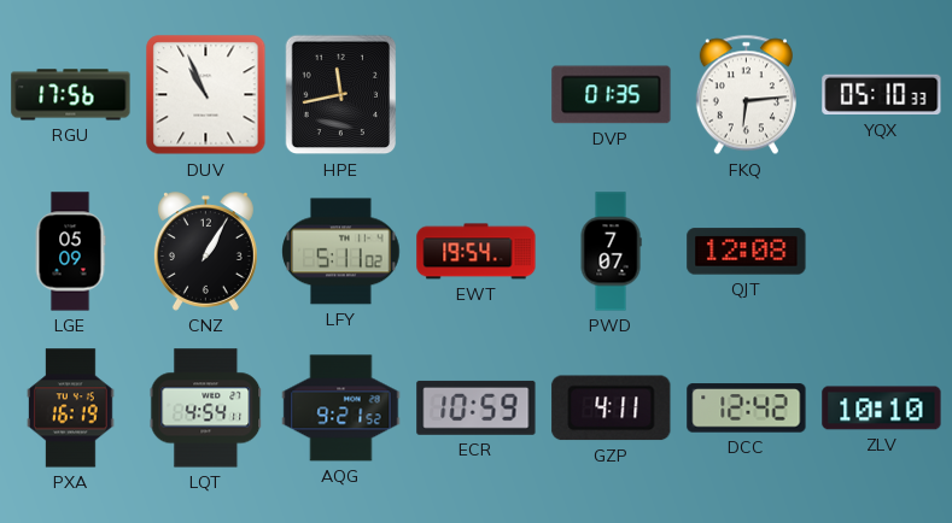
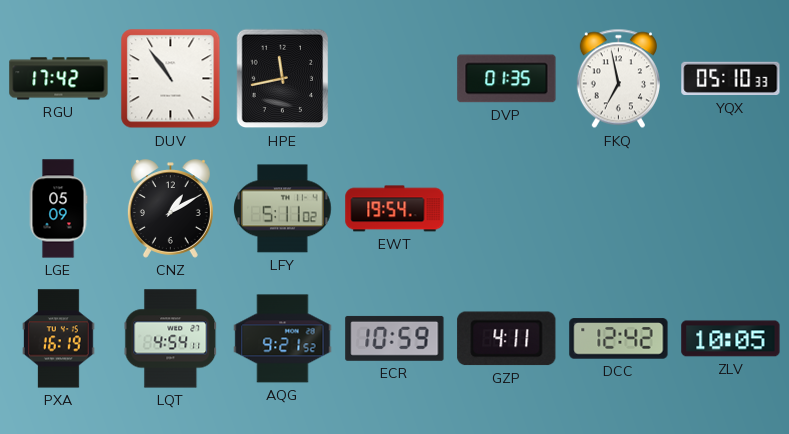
RGU: 17:56 -> 17:42
DUV: 10:56 -> 10:54
FKQ: 6:14 -> 6:58
CNZ: 1:05 -> 1:10
PWD: 7:07 -> none
QJT: 12:08 -> none
ZLV: 10:10 -> 10:05
